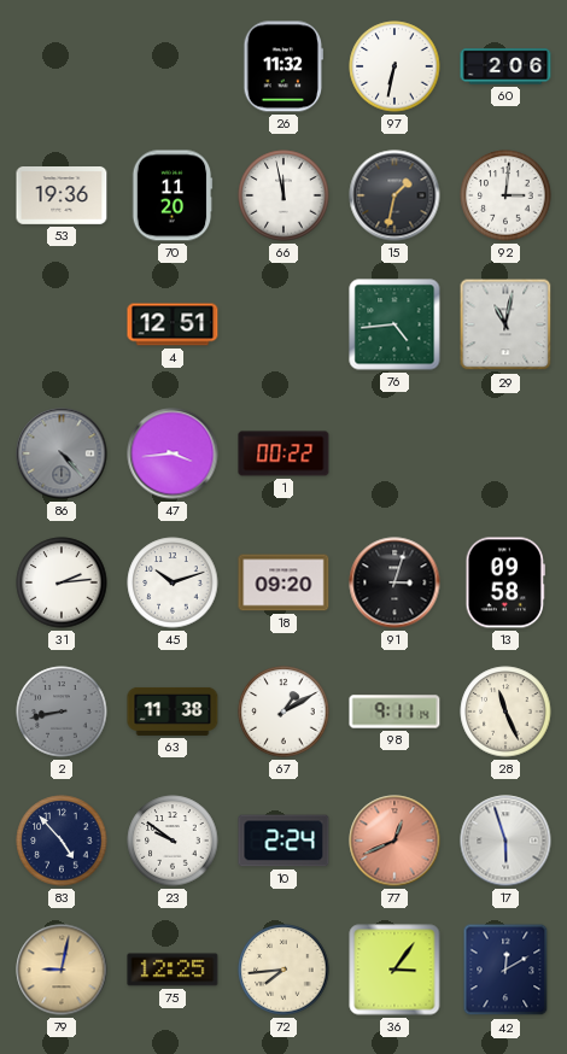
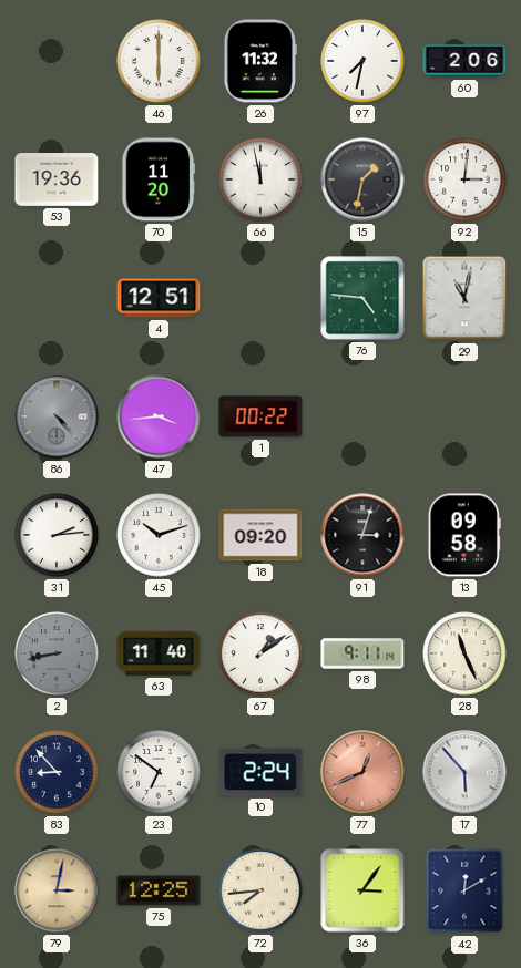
46: none -> 6:00
97: 6:32 -> 7:32
76: 4:44 -> 4:46
63: 11:38 -> 11:40
67: 1:10 -> 1:09
83: 4:53 -> 8:53
23: 9:51 -> 6:51
17: 5:57 -> 5:53
79: 9:02 -> 3:02
